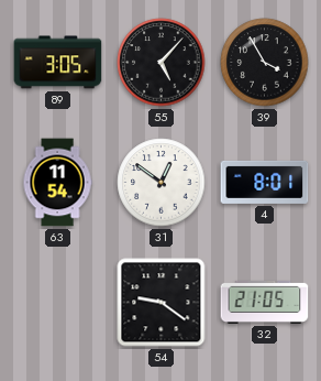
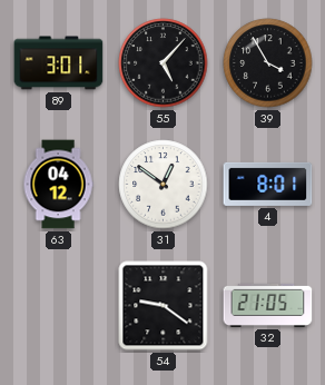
89: 3:05 -> 3:01
63: 11:54 -> 04:12
